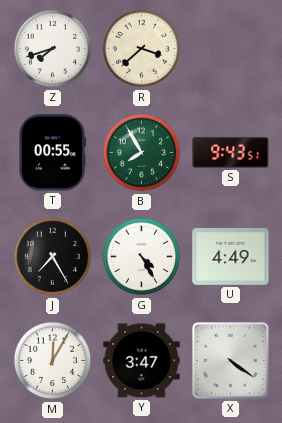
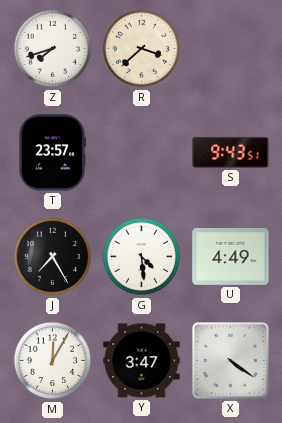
T: 00:55 -> 23:57
B: 7:55 -> none
G: 4:25 -> 4:29
